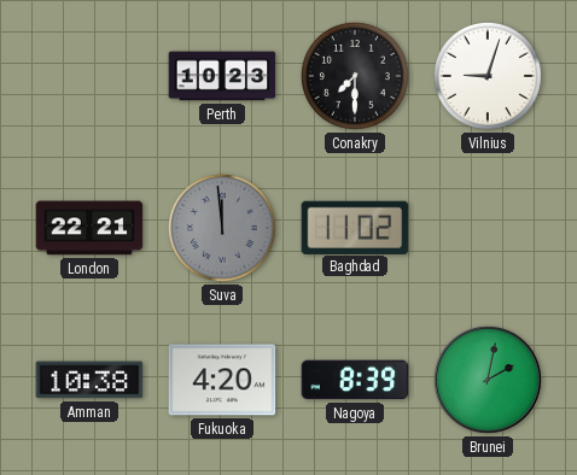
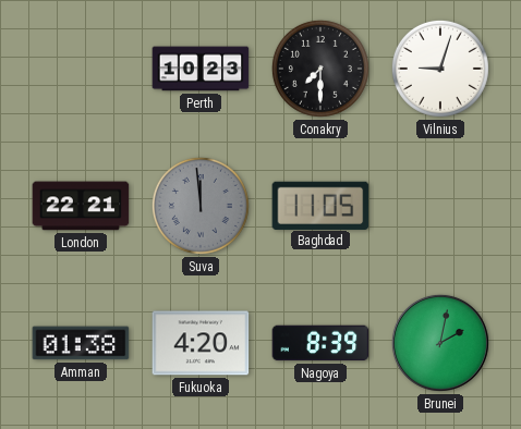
Baghdad: 11:02 -> 11:05
Amman: 10:38 -> 01:38
